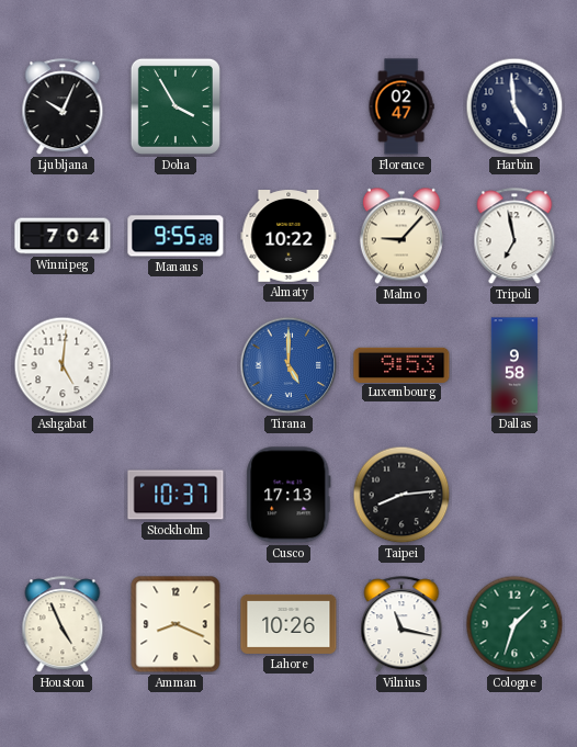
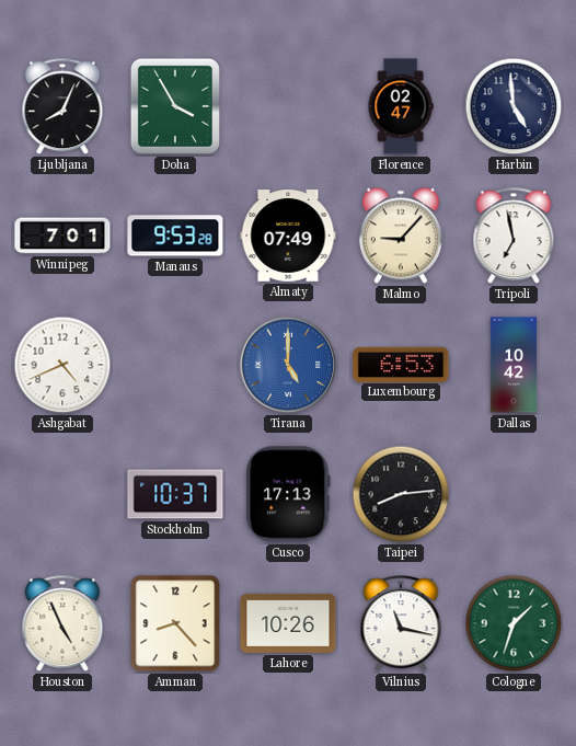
Ljubljana: 10:04 -> 8:04
Winnipeg: 7:04 -> 7:01
Manaus: 9:55 -> 9:53
Almaty: 10:22 -> 07:49
Ashgabat: 5:01 -> 4:41
Luxembourg: 9:53 -> 6:53
Dallas: 9:58 -> 10:42
Amman: 8:19 -> 8:23
